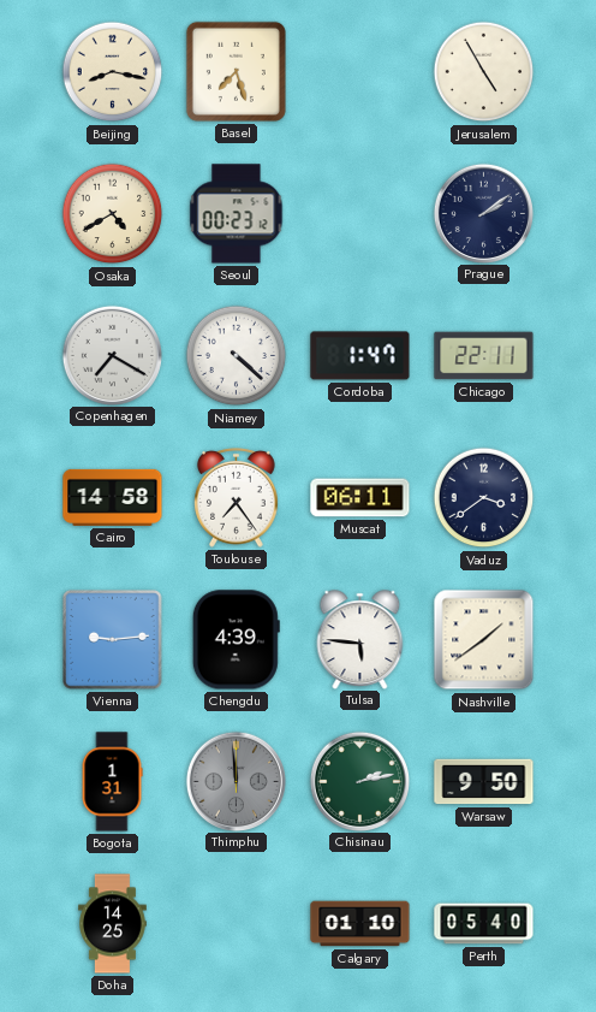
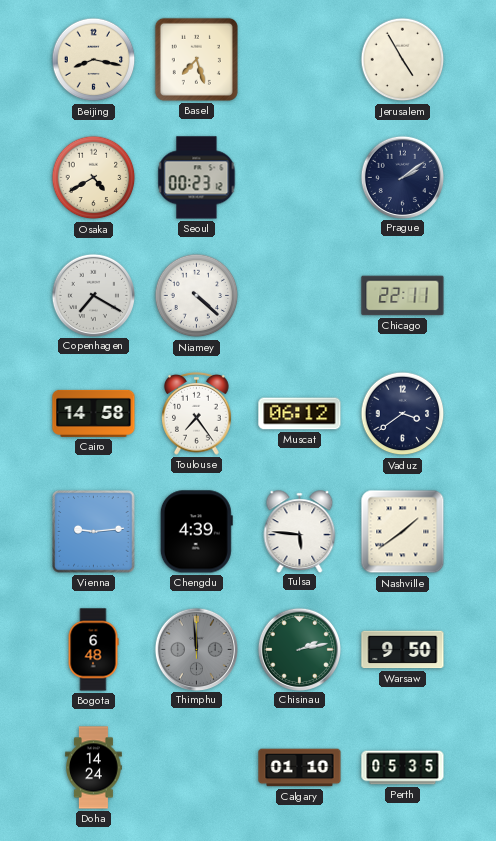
Cordoba: 1:47 -> none
Muscat: 06:11 -> 06:12
Bogota: 1:31 -> 6:48
Doha: 14:25 -> 14:24
Perth: 05:40 -> 05:35
